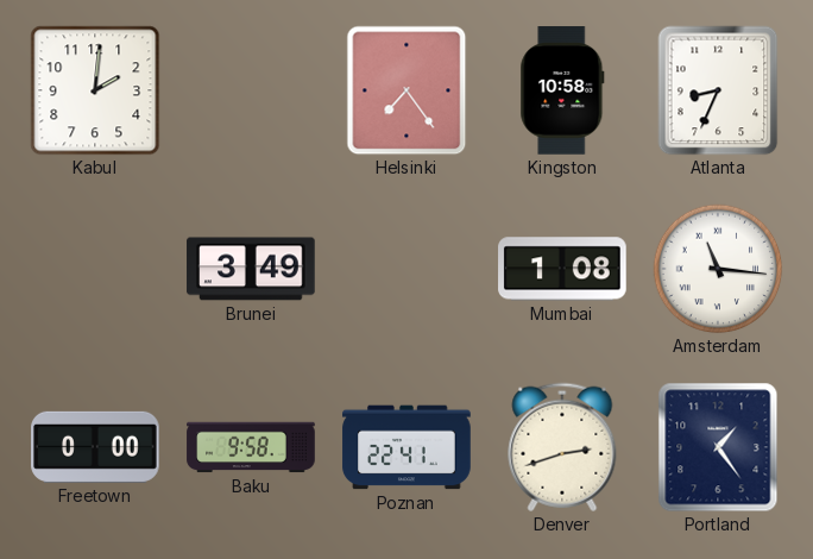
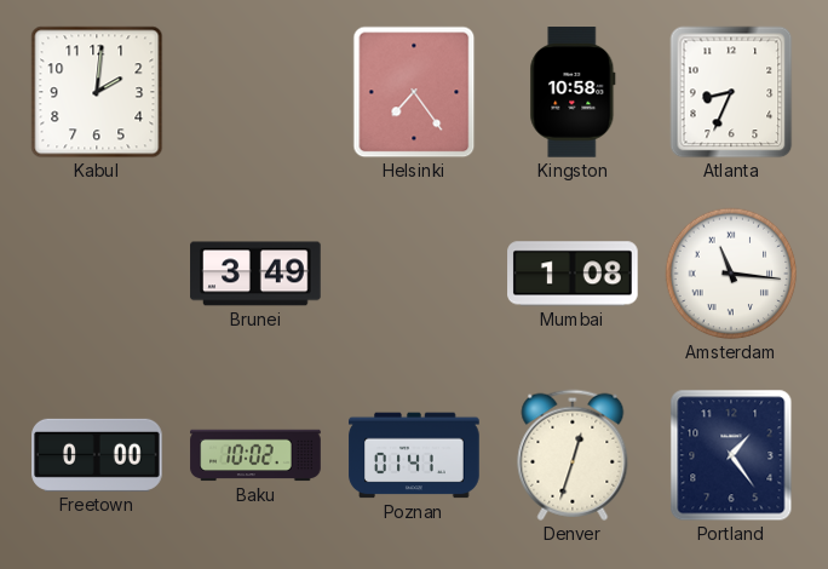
Baku: 9:58 -> 10:02
Poznan: 22:41 -> 01:41
Denver: 2:42 -> 12:33
